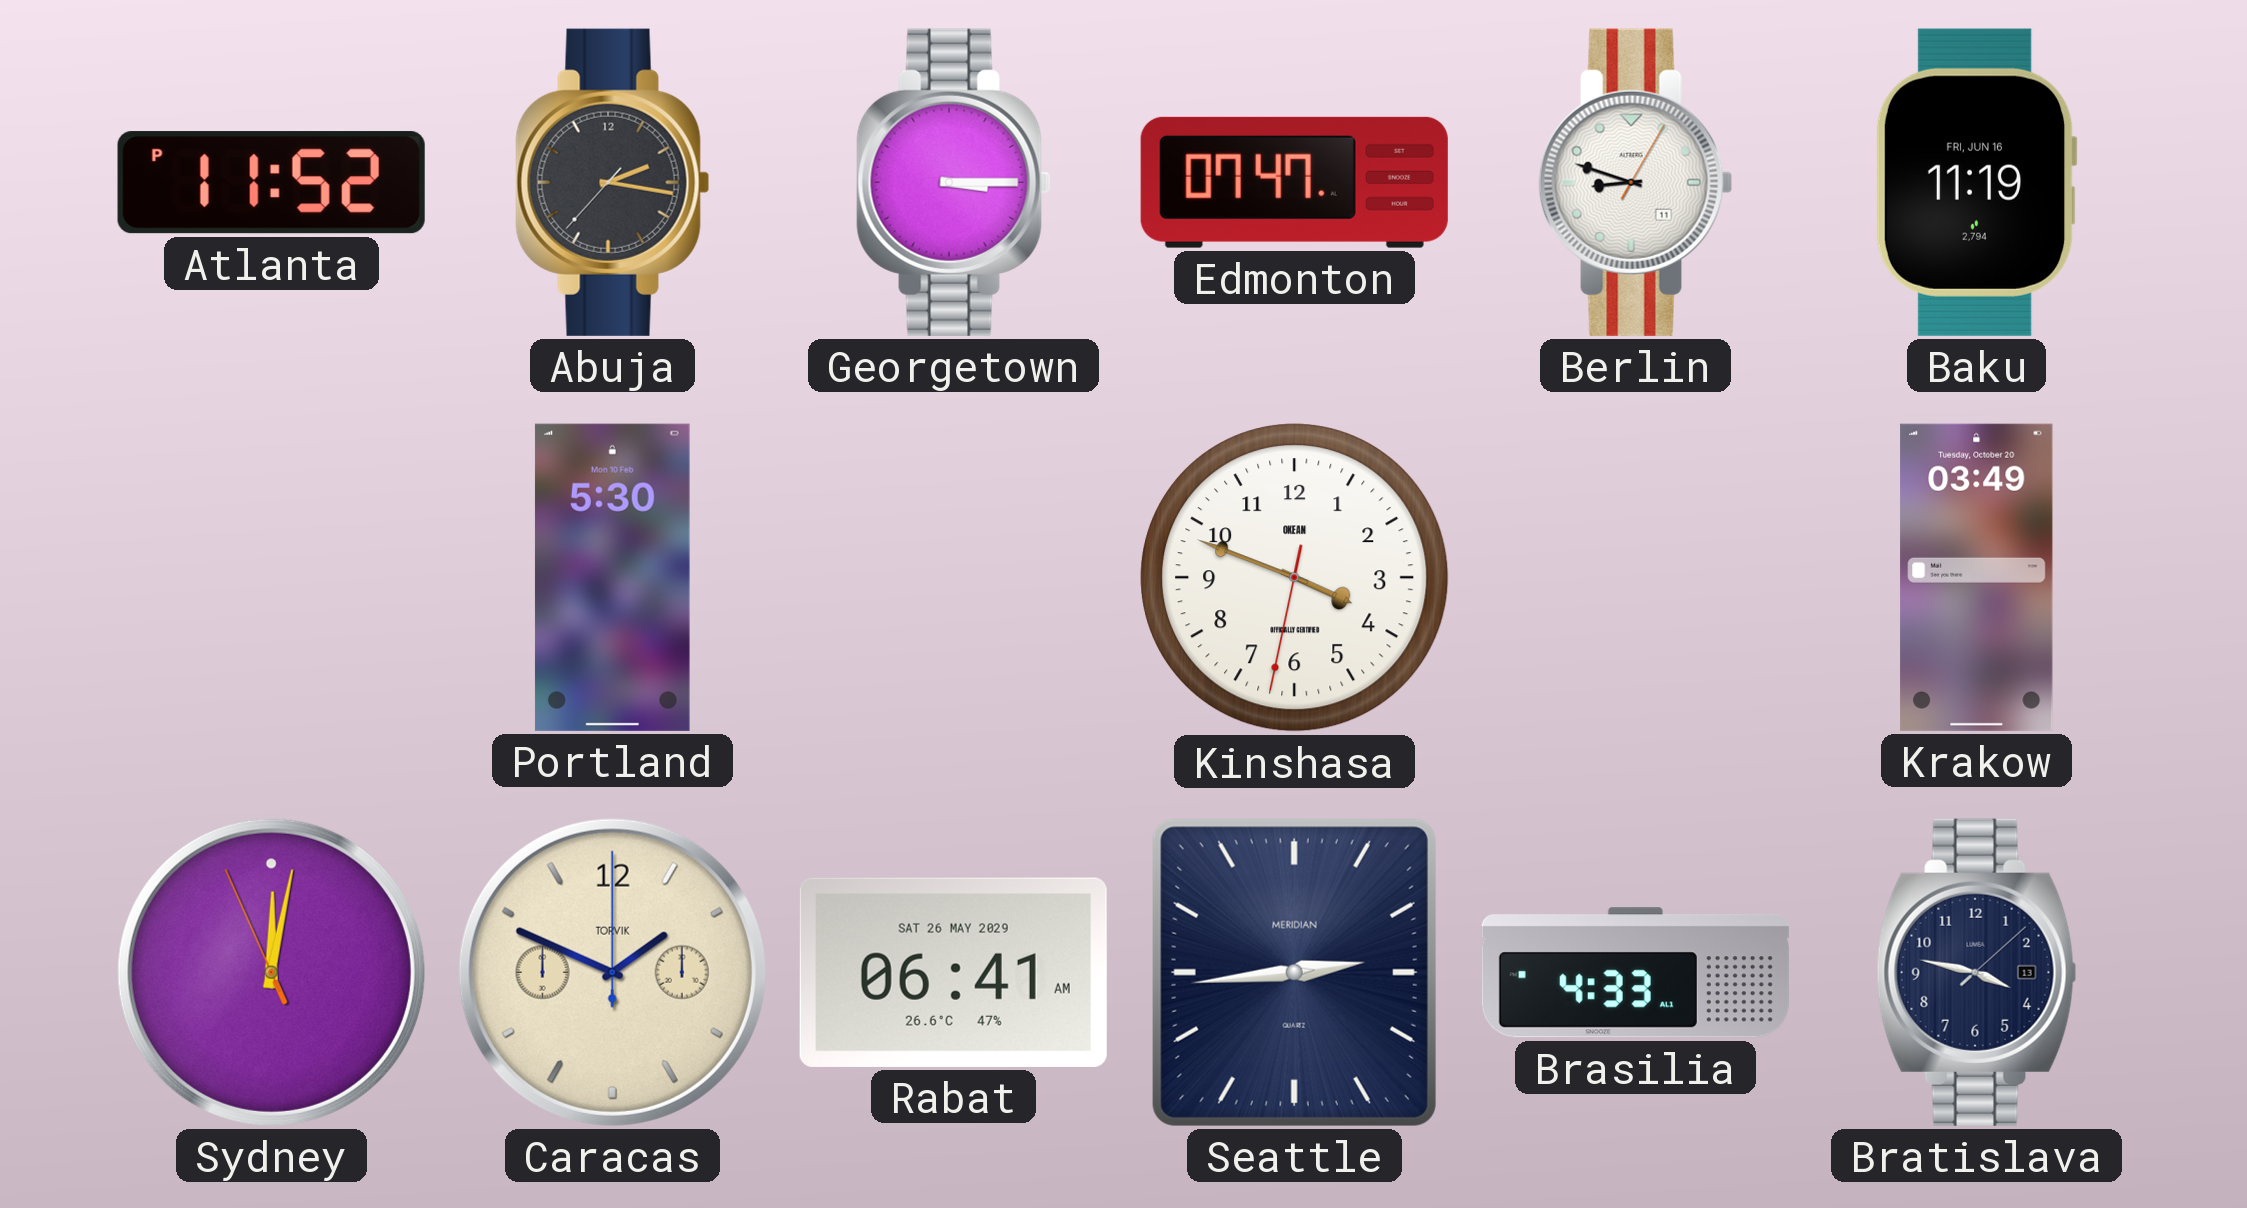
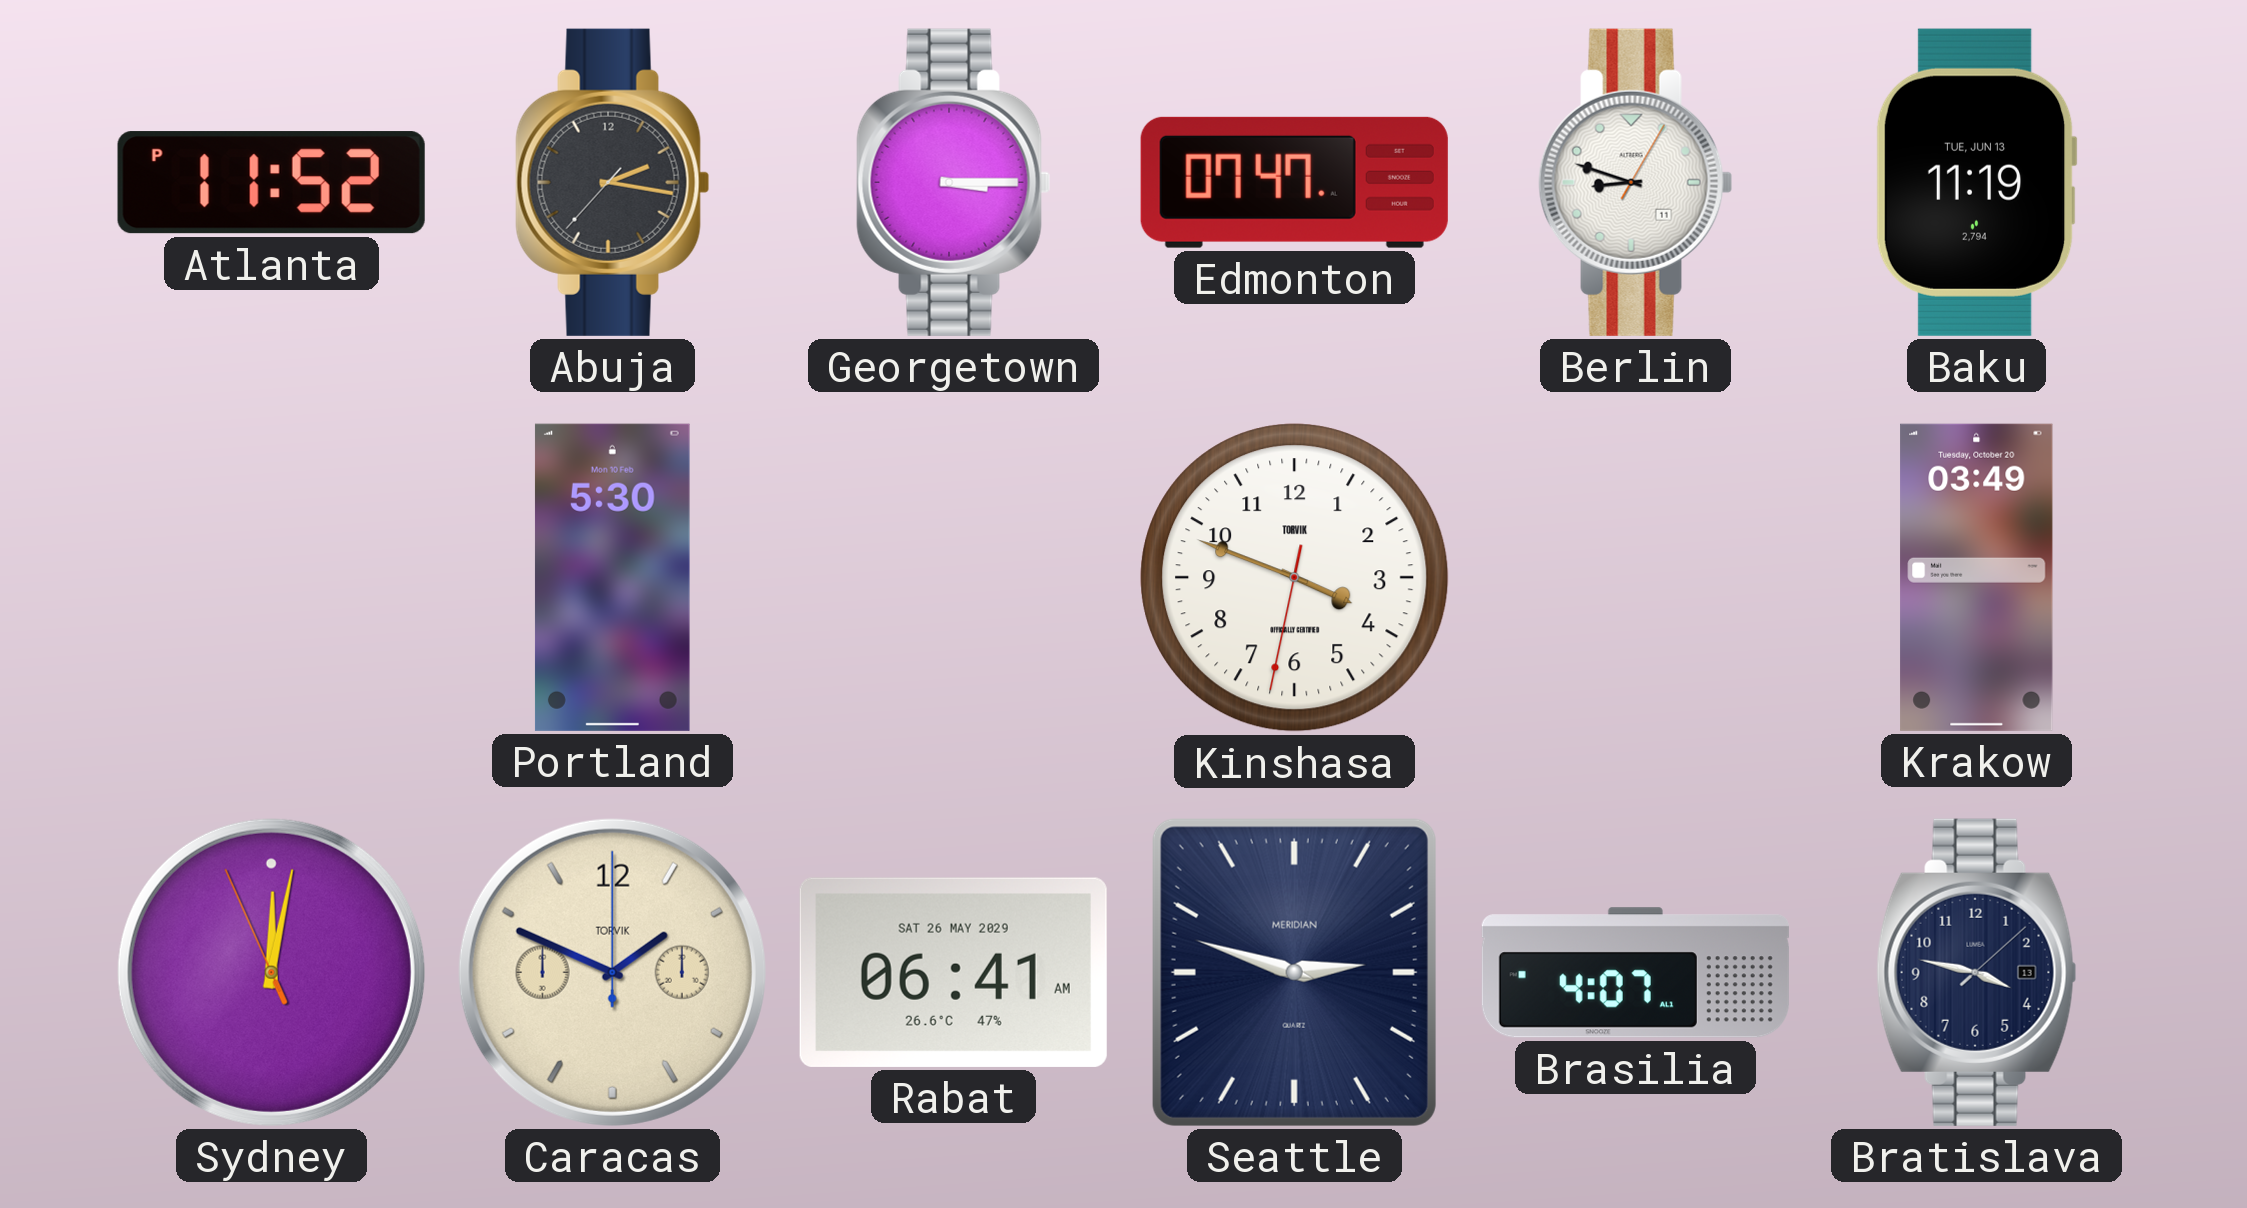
Baku date: FRI, JUN 16 -> TUE, JUN 13
Kinshasa brand: OKEAN -> TORVIK
Seattle: 2:44 -> 2:48
Brasilia: 4:33 -> 4:07
